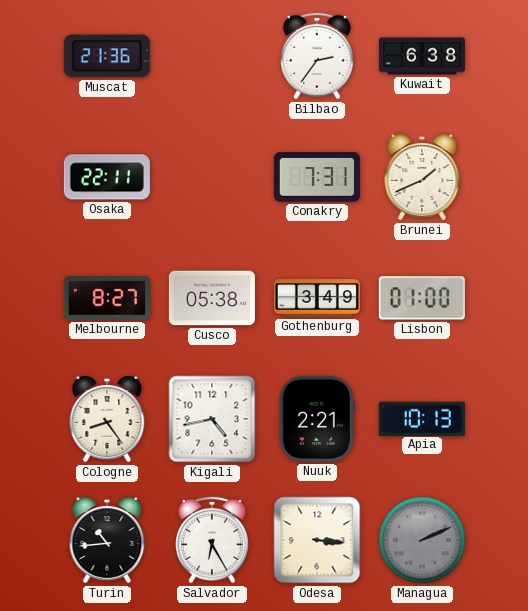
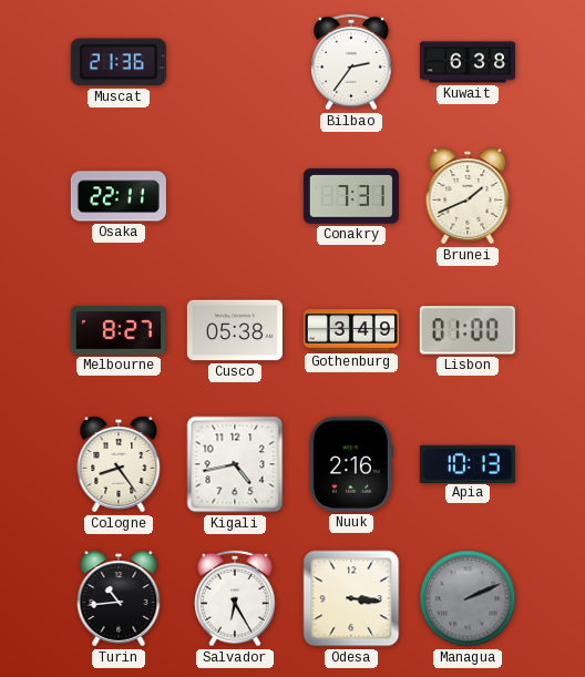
Nuuk: 2:21 -> 2:16
